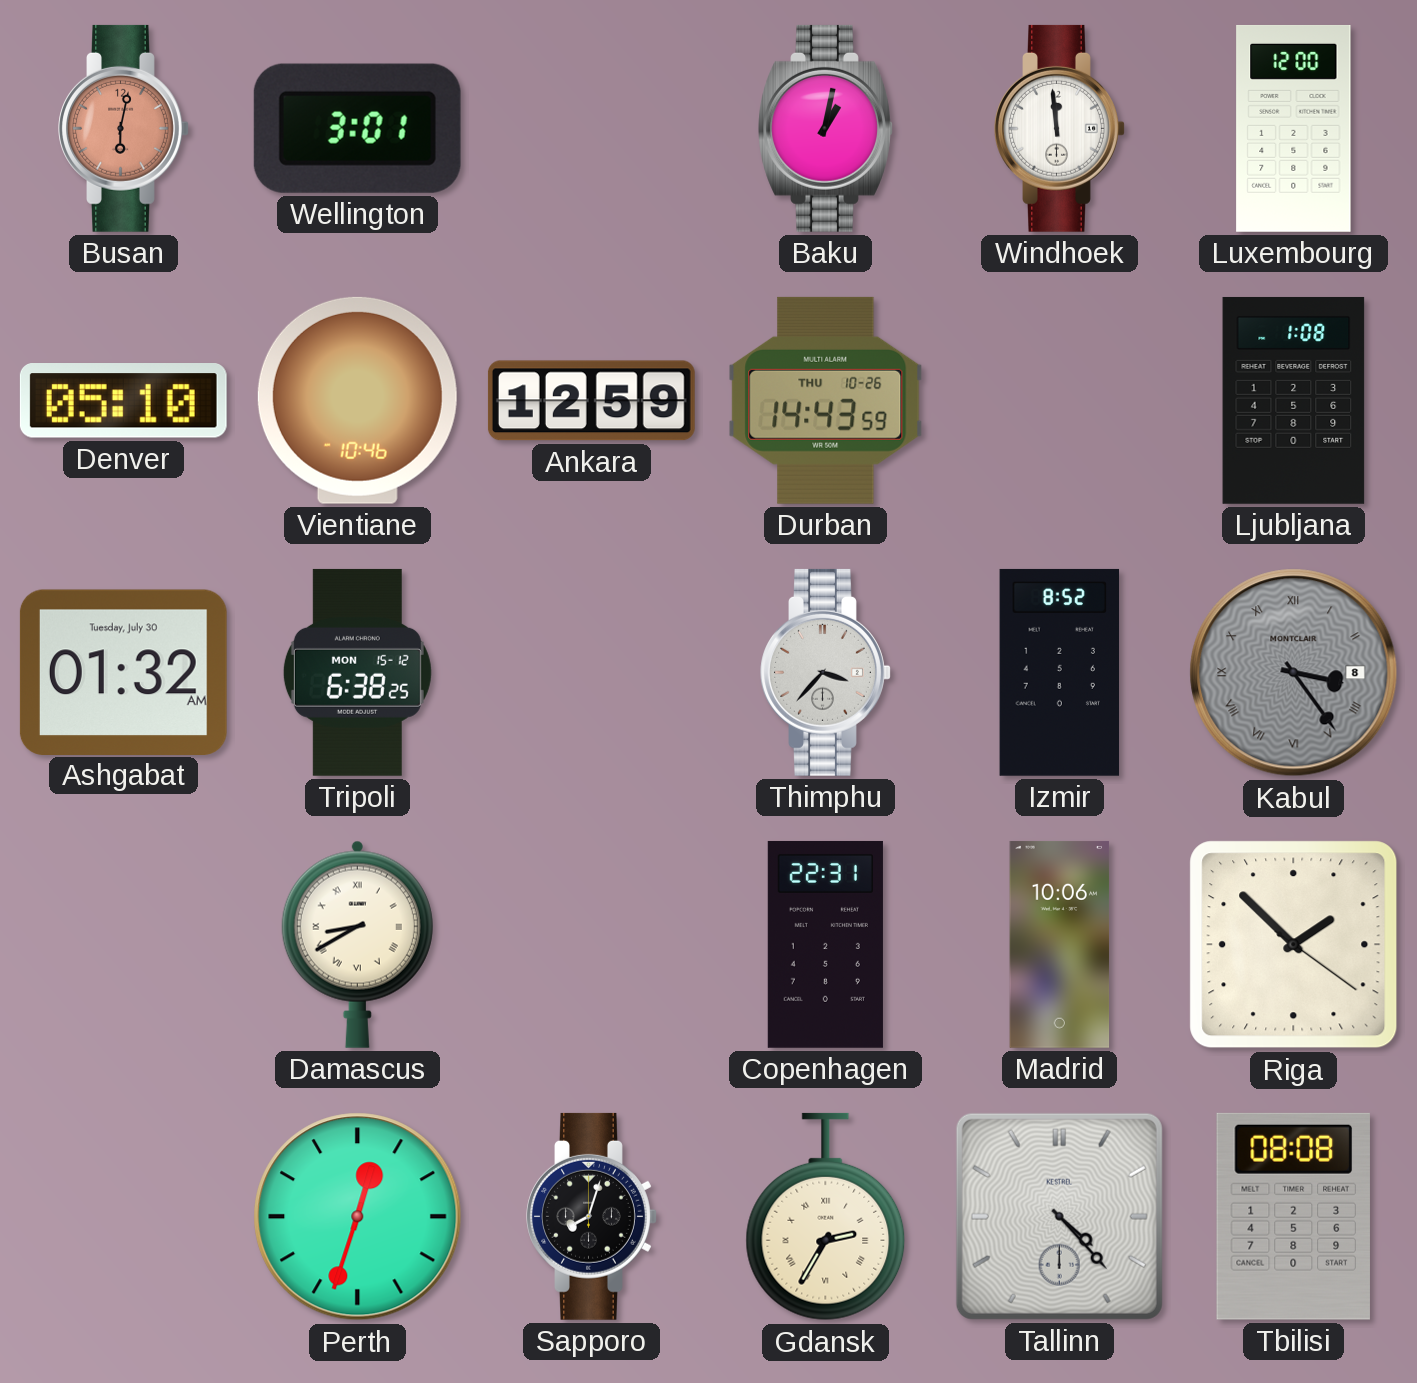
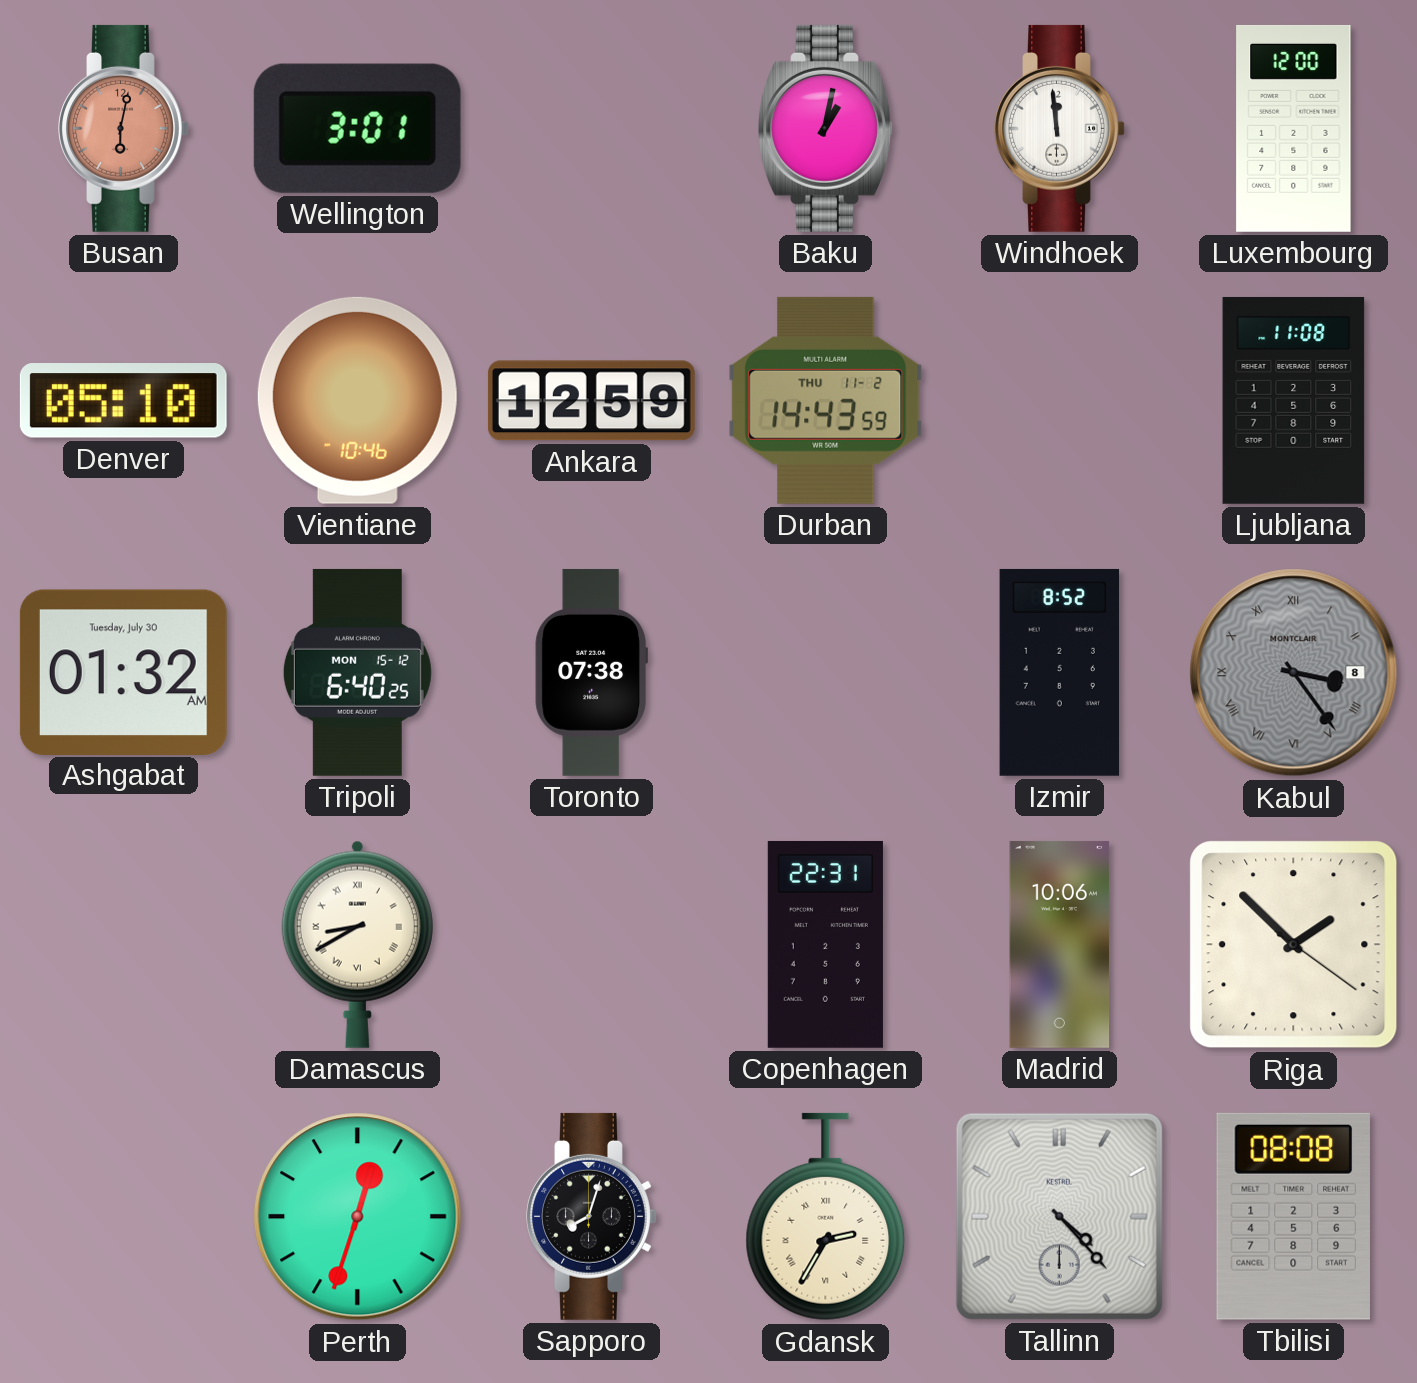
Durban date: THU 10-26 -> THU 11-2
Ljubljana: 1:08 -> 11:08
Tripoli: 6:38 -> 6:40
Toronto: none -> 07:38
Thimphu: 3:37 -> none
